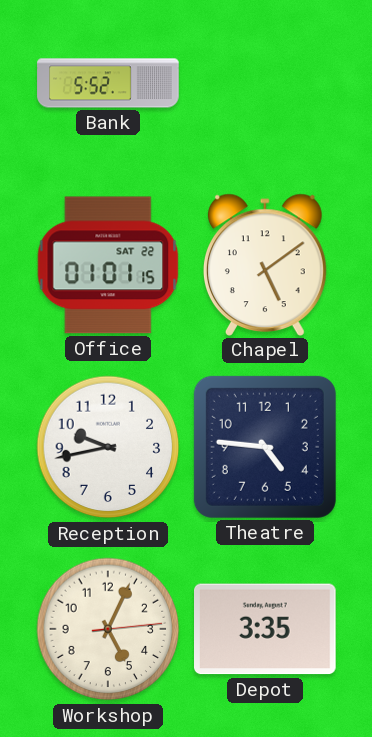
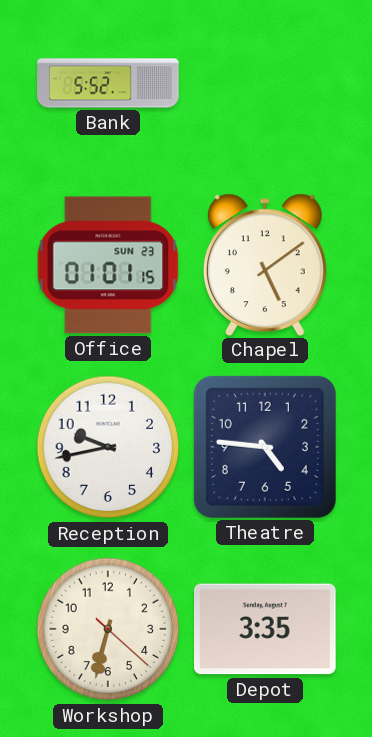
Office date: SAT 22 -> SUN 23
Workshop: 5:04 -> 6:32
